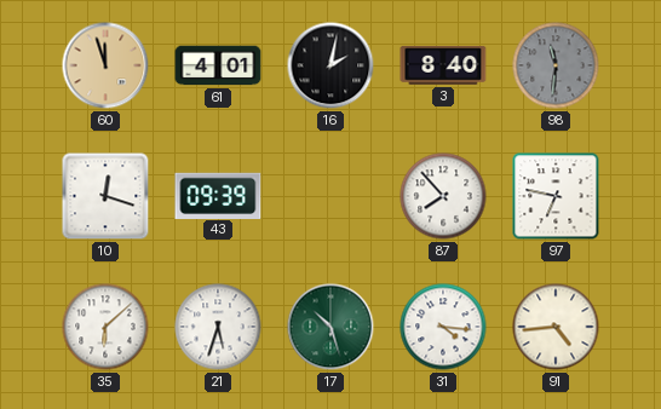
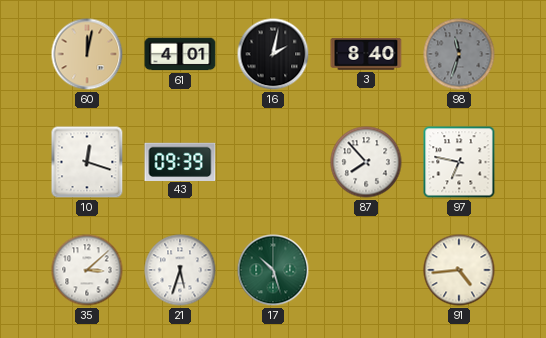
60: 11:57 -> 12:02
98: 11:31 -> 11:33
35: 6:08 -> 3:08
31: 4:16 -> none
